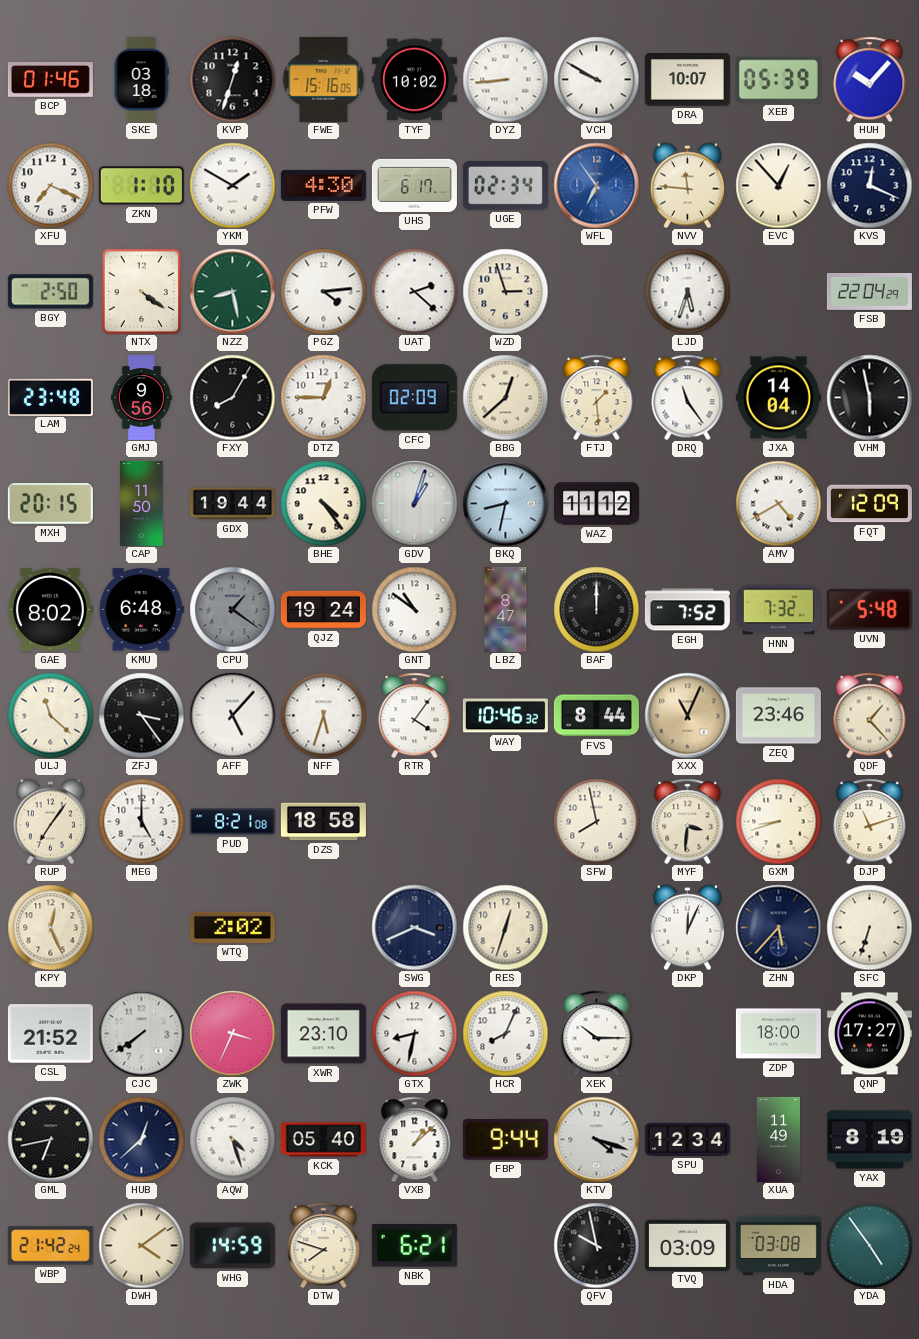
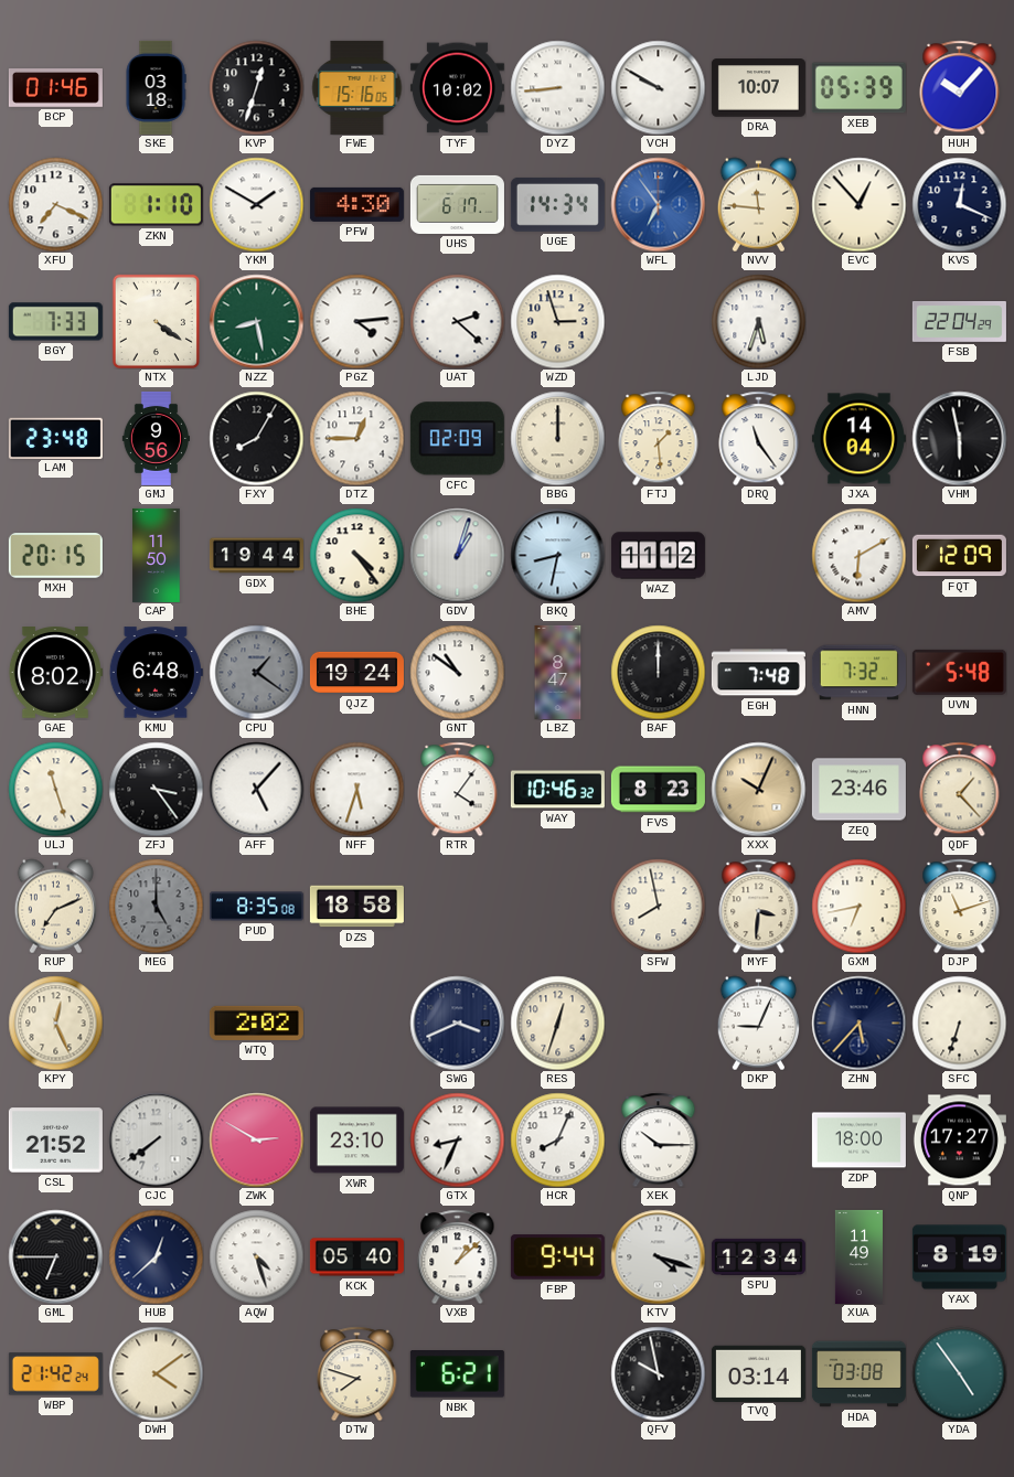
UGE: 02:34 -> 14:34
BGY: 2:50 -> 7:33
BBG: 12:38 -> 12:00
AMV: 4:40 -> 6:10
EGH: 7:52 -> 7:48
ULJ: 11:22 -> 11:27
FVS: 8:44 -> 8:23
XXX: 11:04 -> 10:04
RUP: 7:06 -> 7:11
MEG dial: white -> grey
PUD: 8:21 -> 8:35
GXM: 8:42 -> 6:43
DKP: 12:04 -> 9:04
ZWK: 3:34 -> 2:50
GTX: 8:32 -> 8:34
GML: 6:43 -> 6:45
WHG: 14:59 -> none
TVQ: 03:09 -> 03:14
